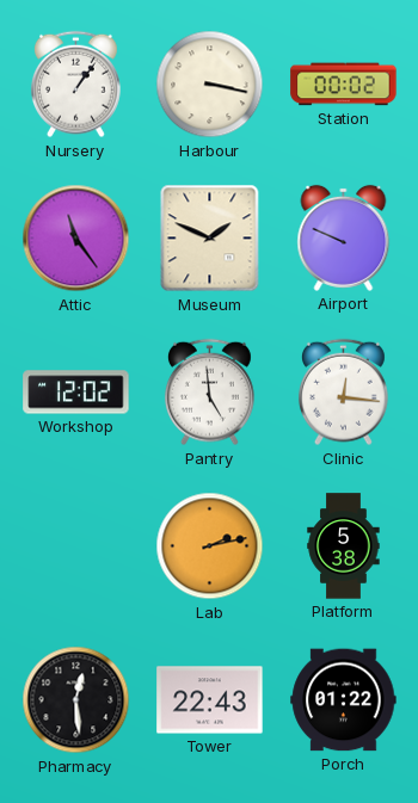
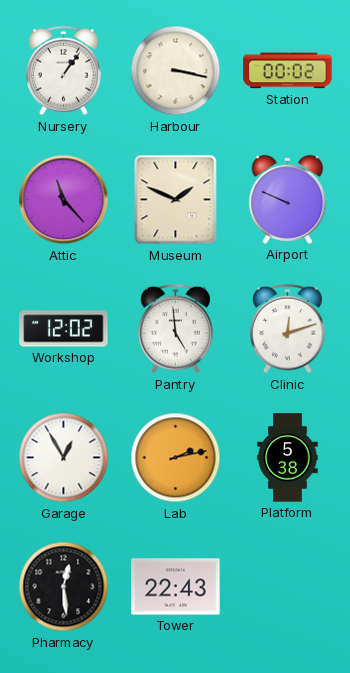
Attic: 11:24 -> 11:23
Clinic: 12:16 -> 12:12
Garage: none -> 12:55
Porch: 01:22 -> none
